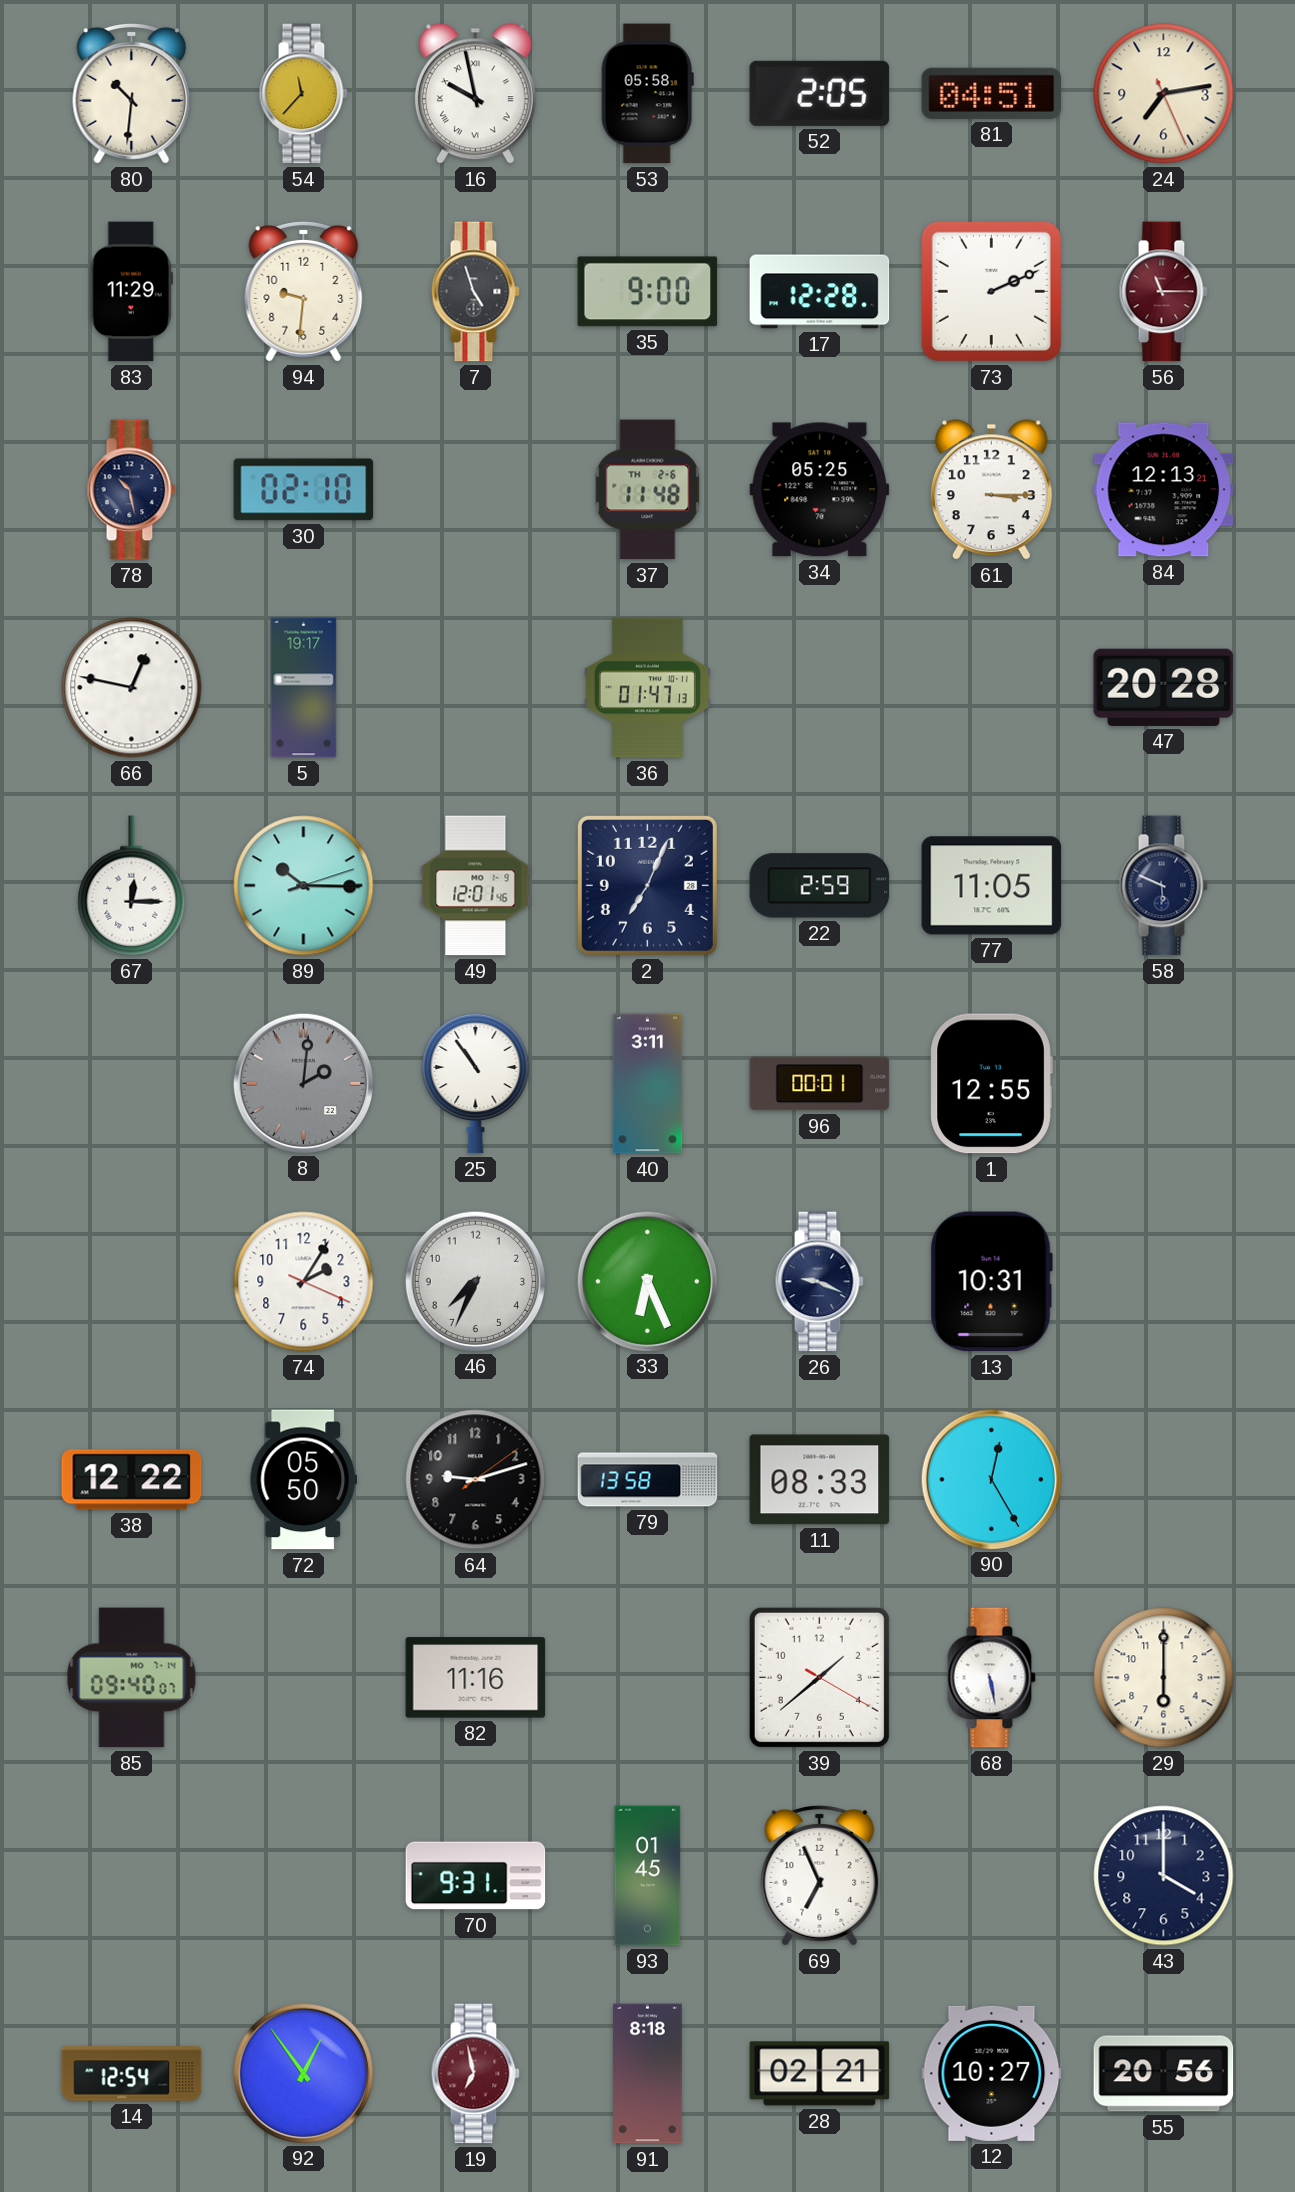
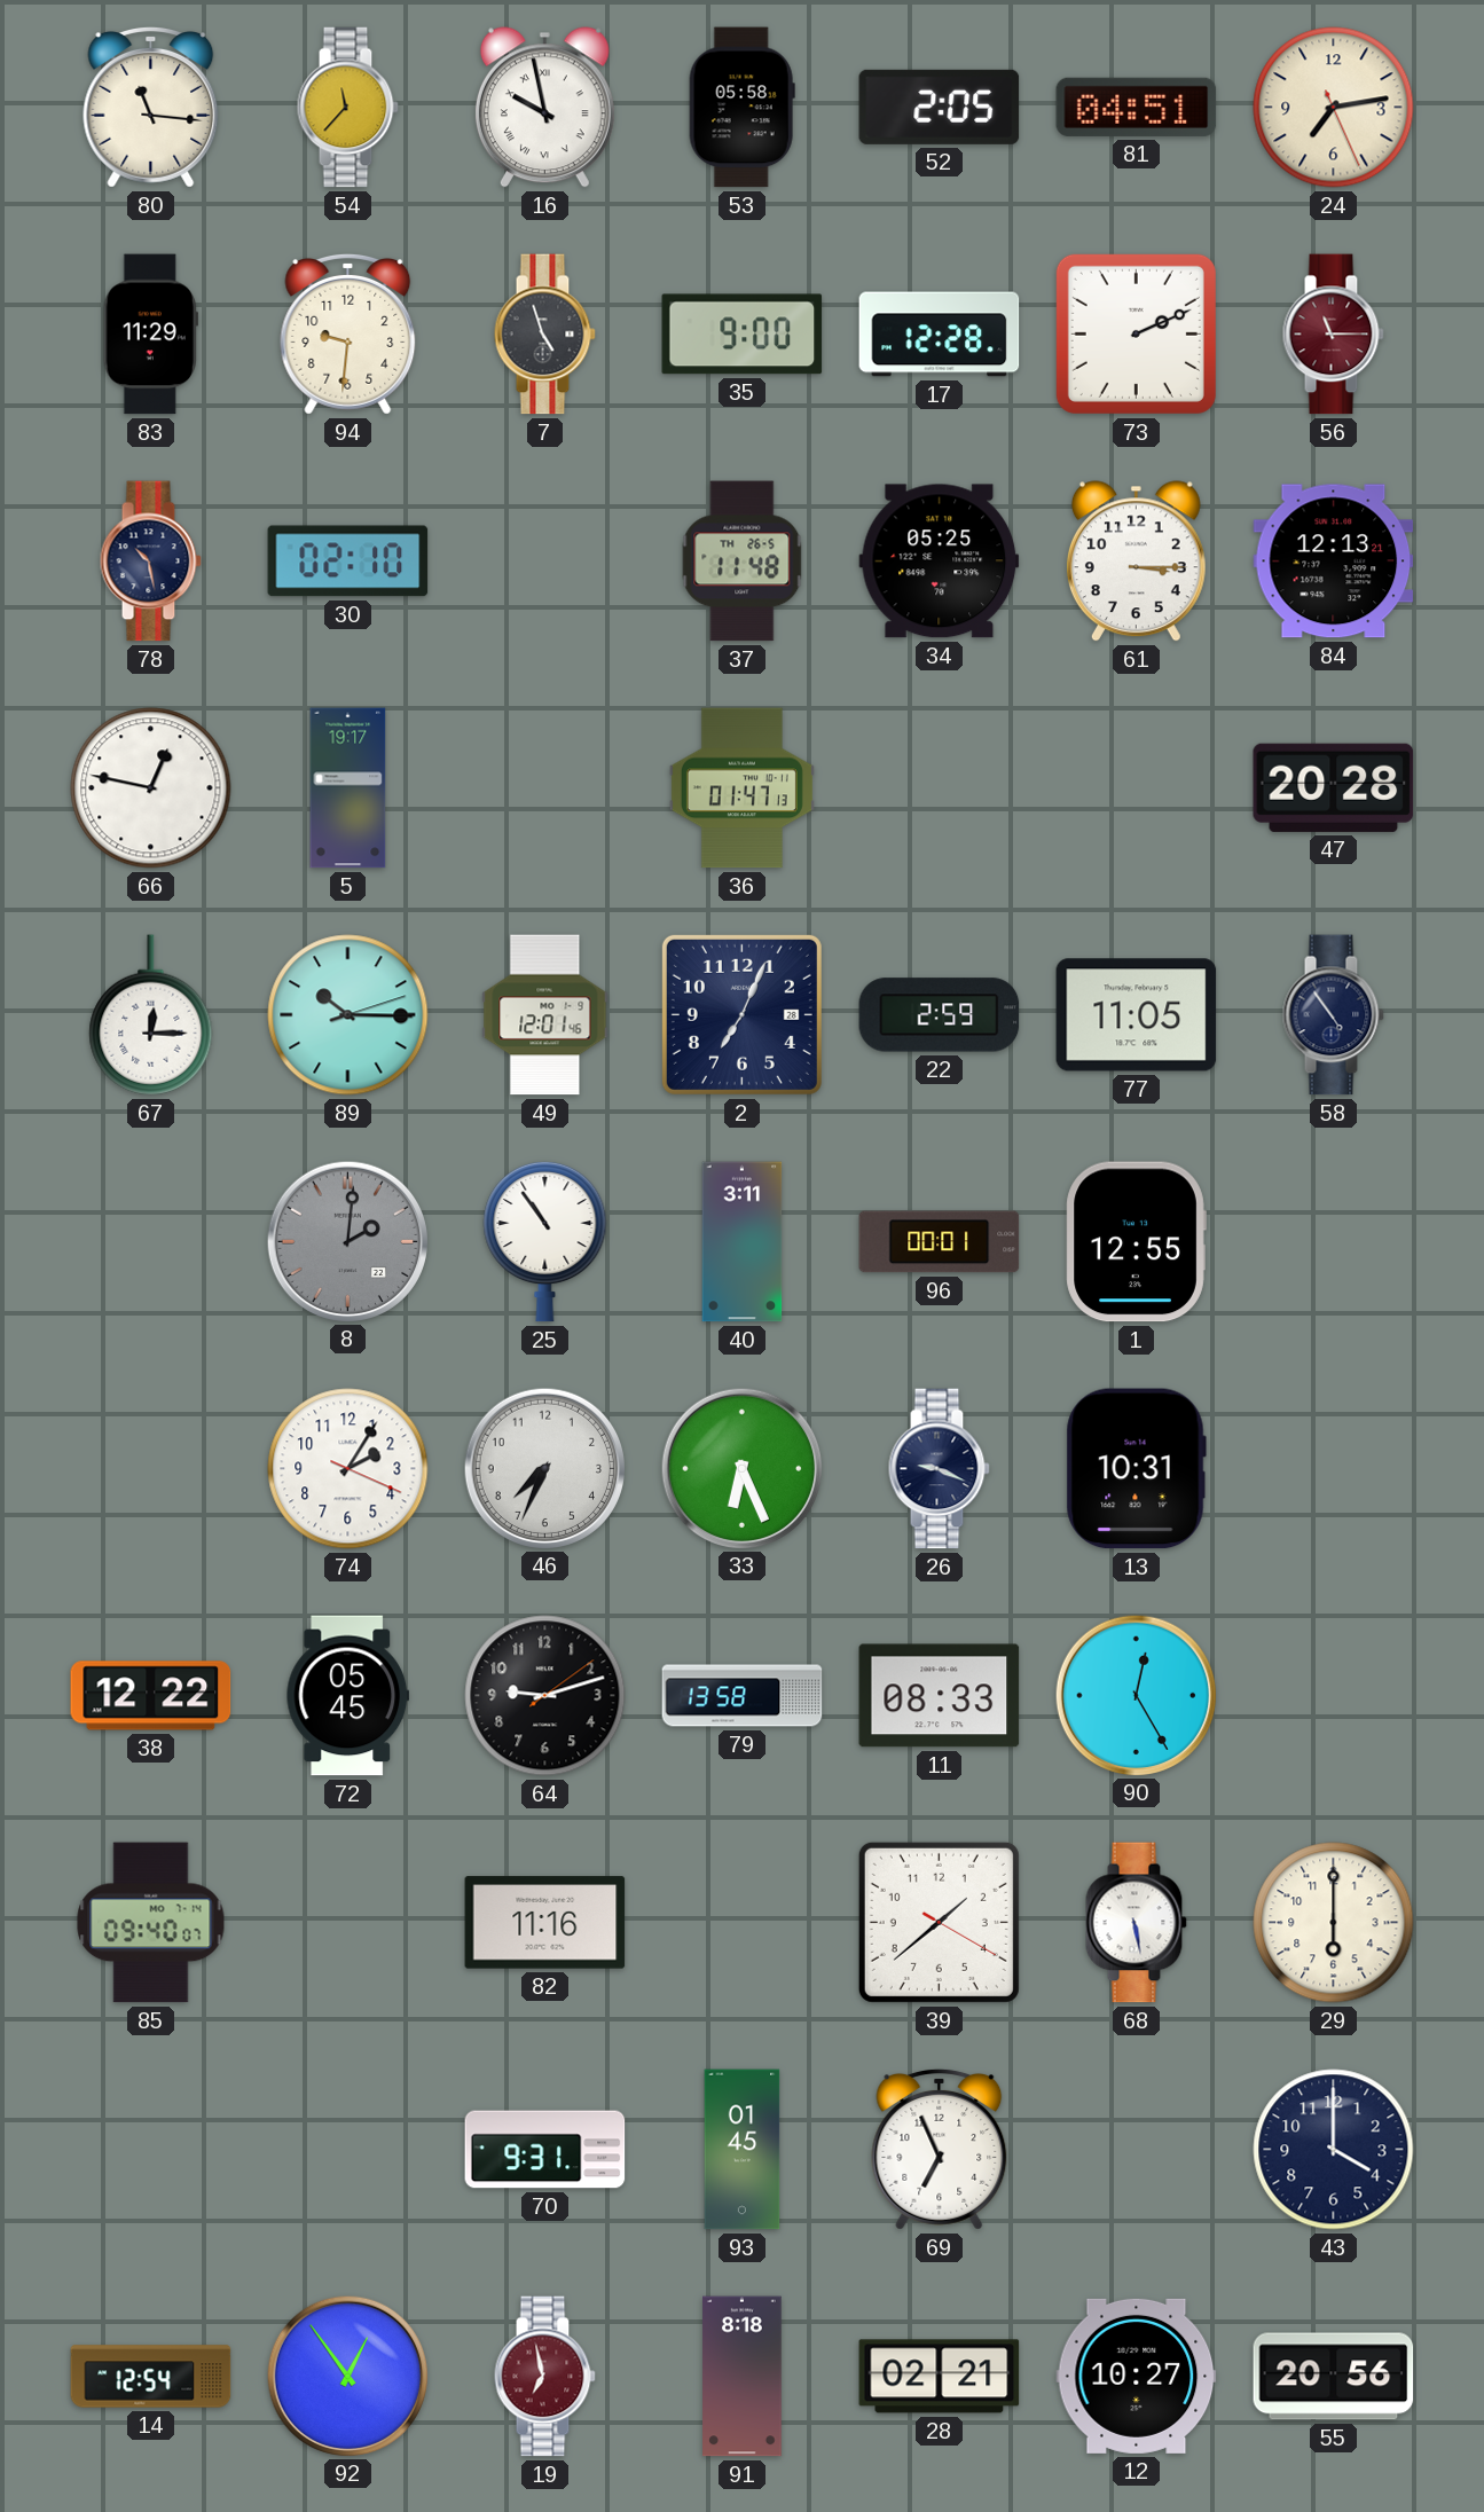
80: 10:31 -> 11:16
37 date: TH 2-6 -> TH 26-5
58: 5:49 -> 4:54
72: 05:50 -> 05:45
